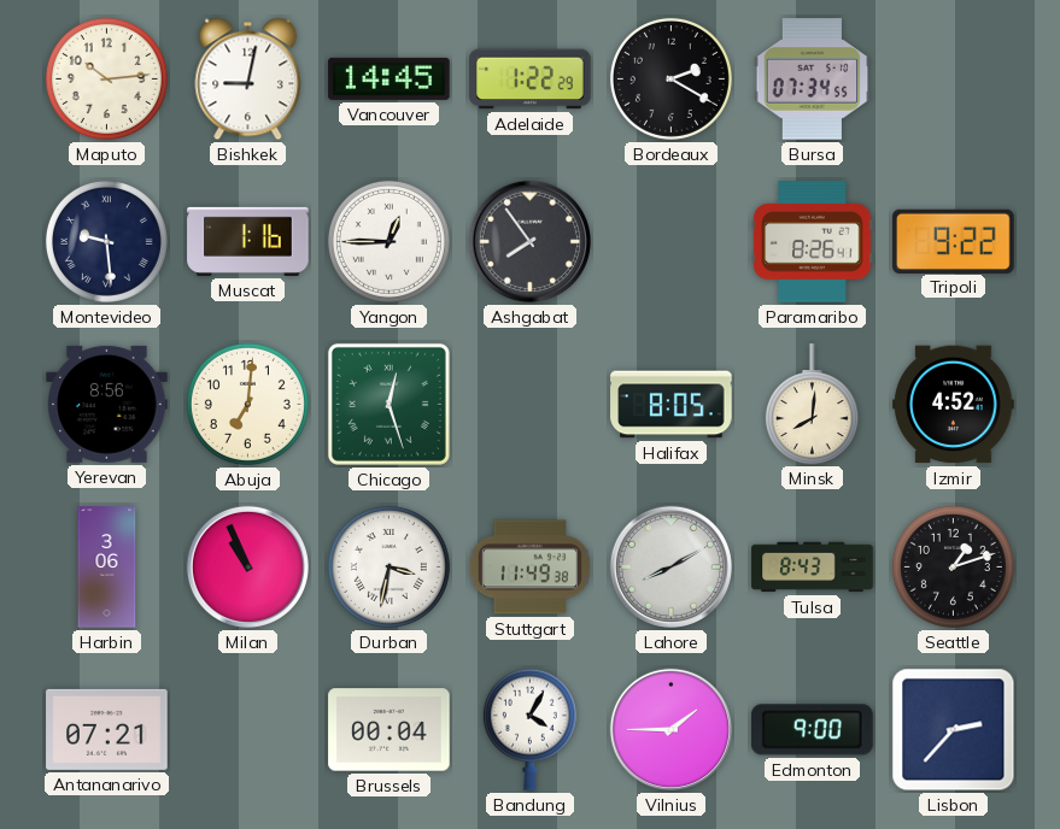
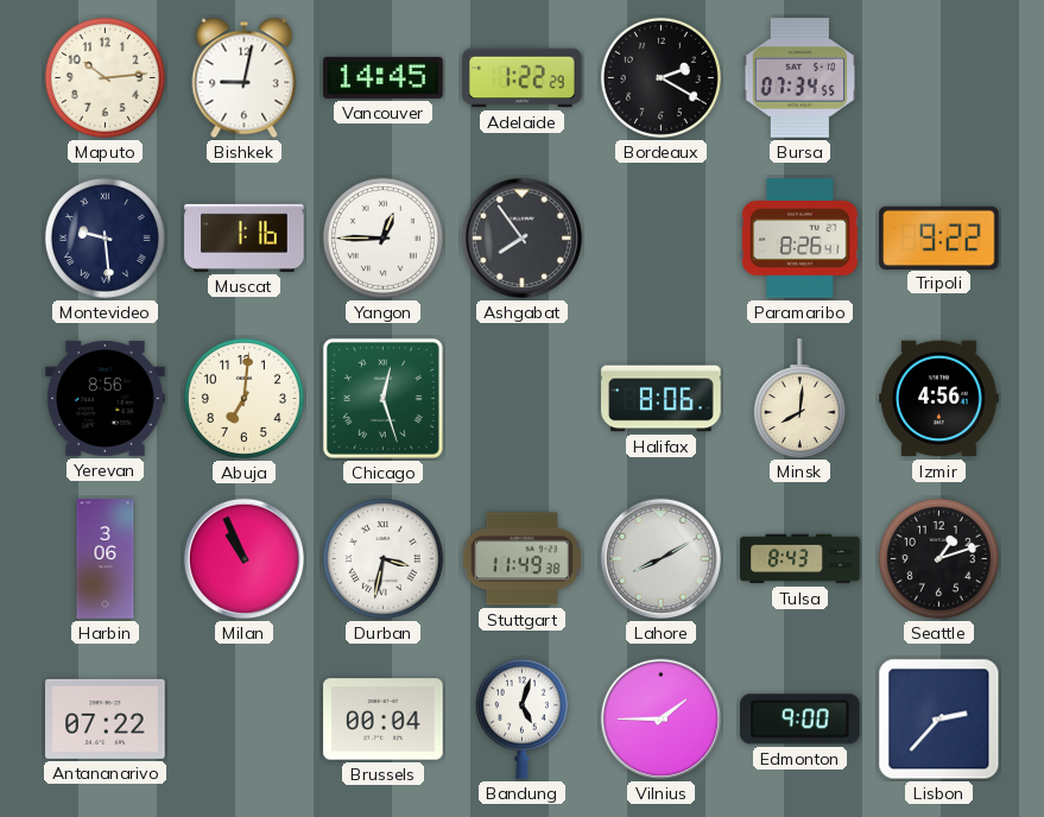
Halifax: 8:05 -> 8:06
Izmir: 4:52 -> 4:56
Antananarivo: 07:21 -> 07:22
Bandung: 4:05 -> 5:03
